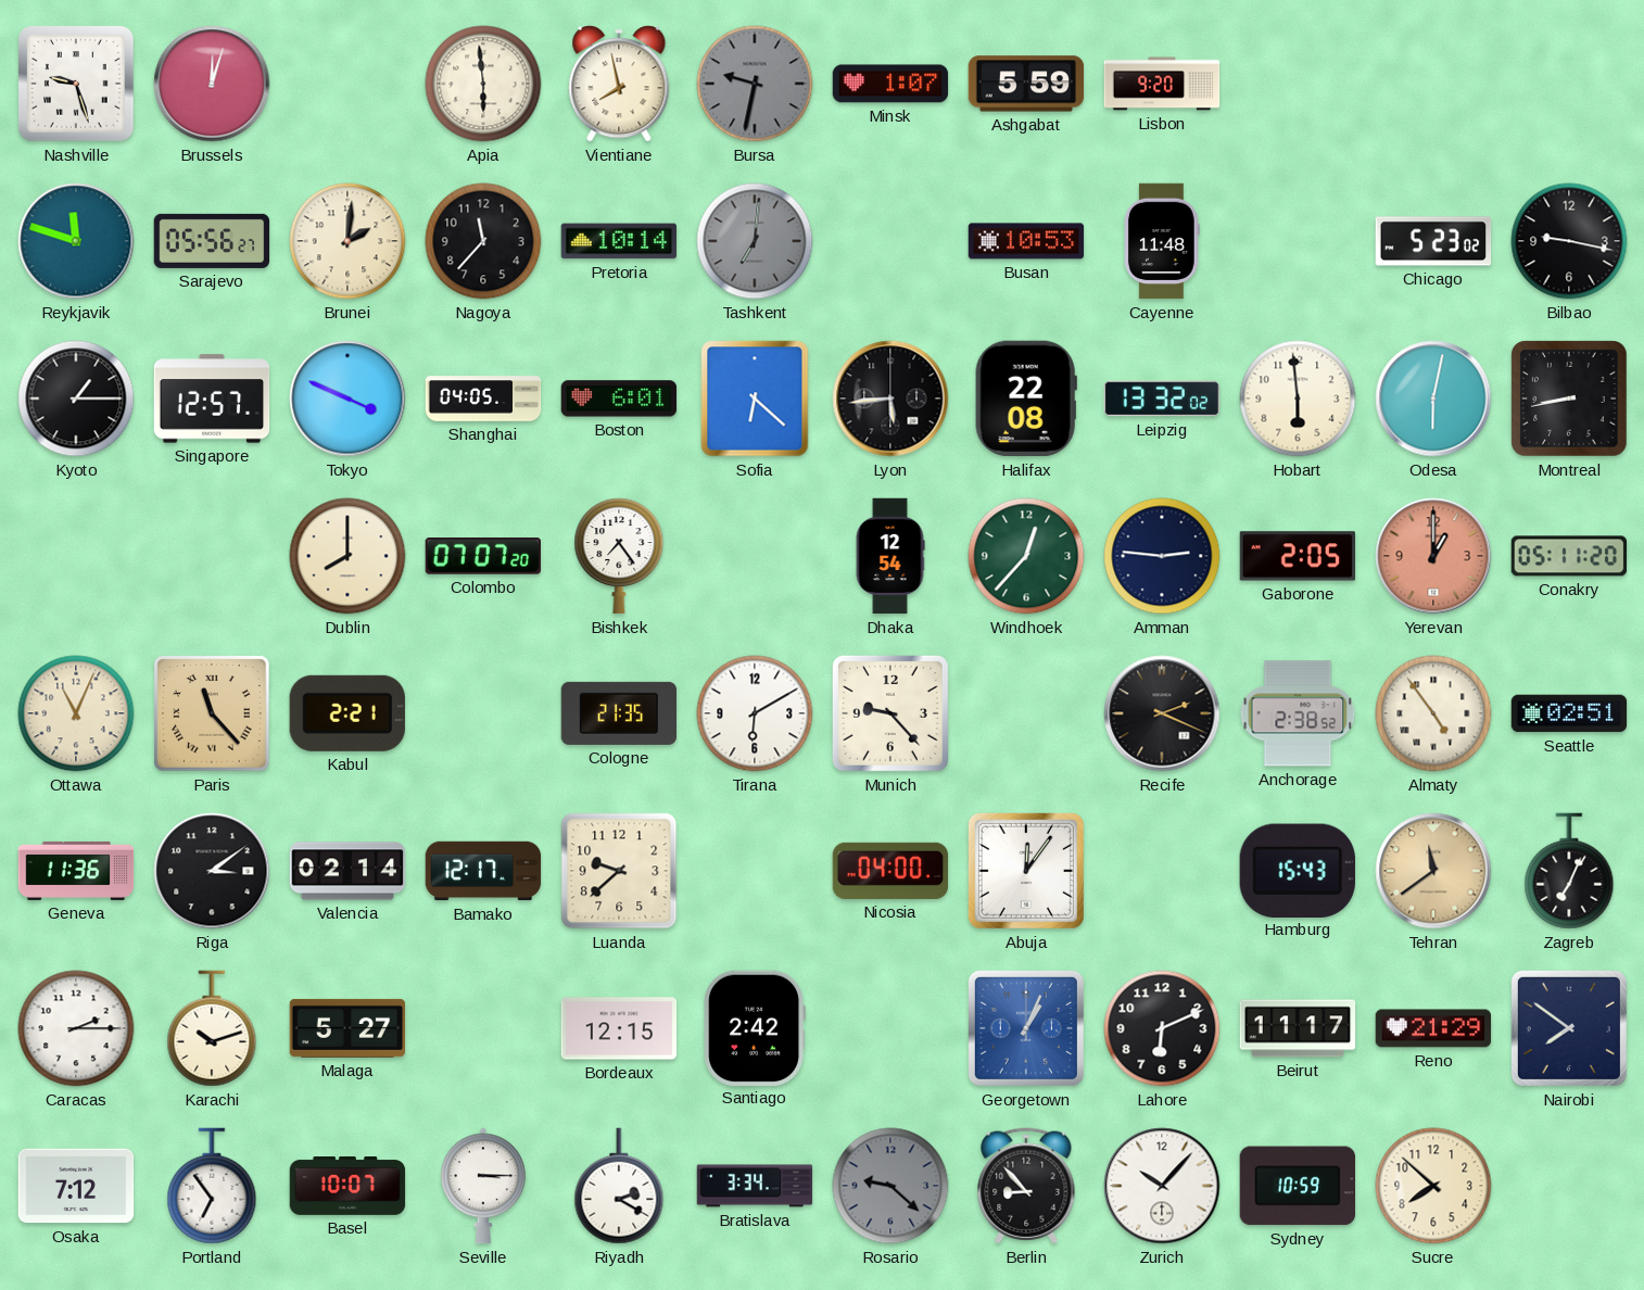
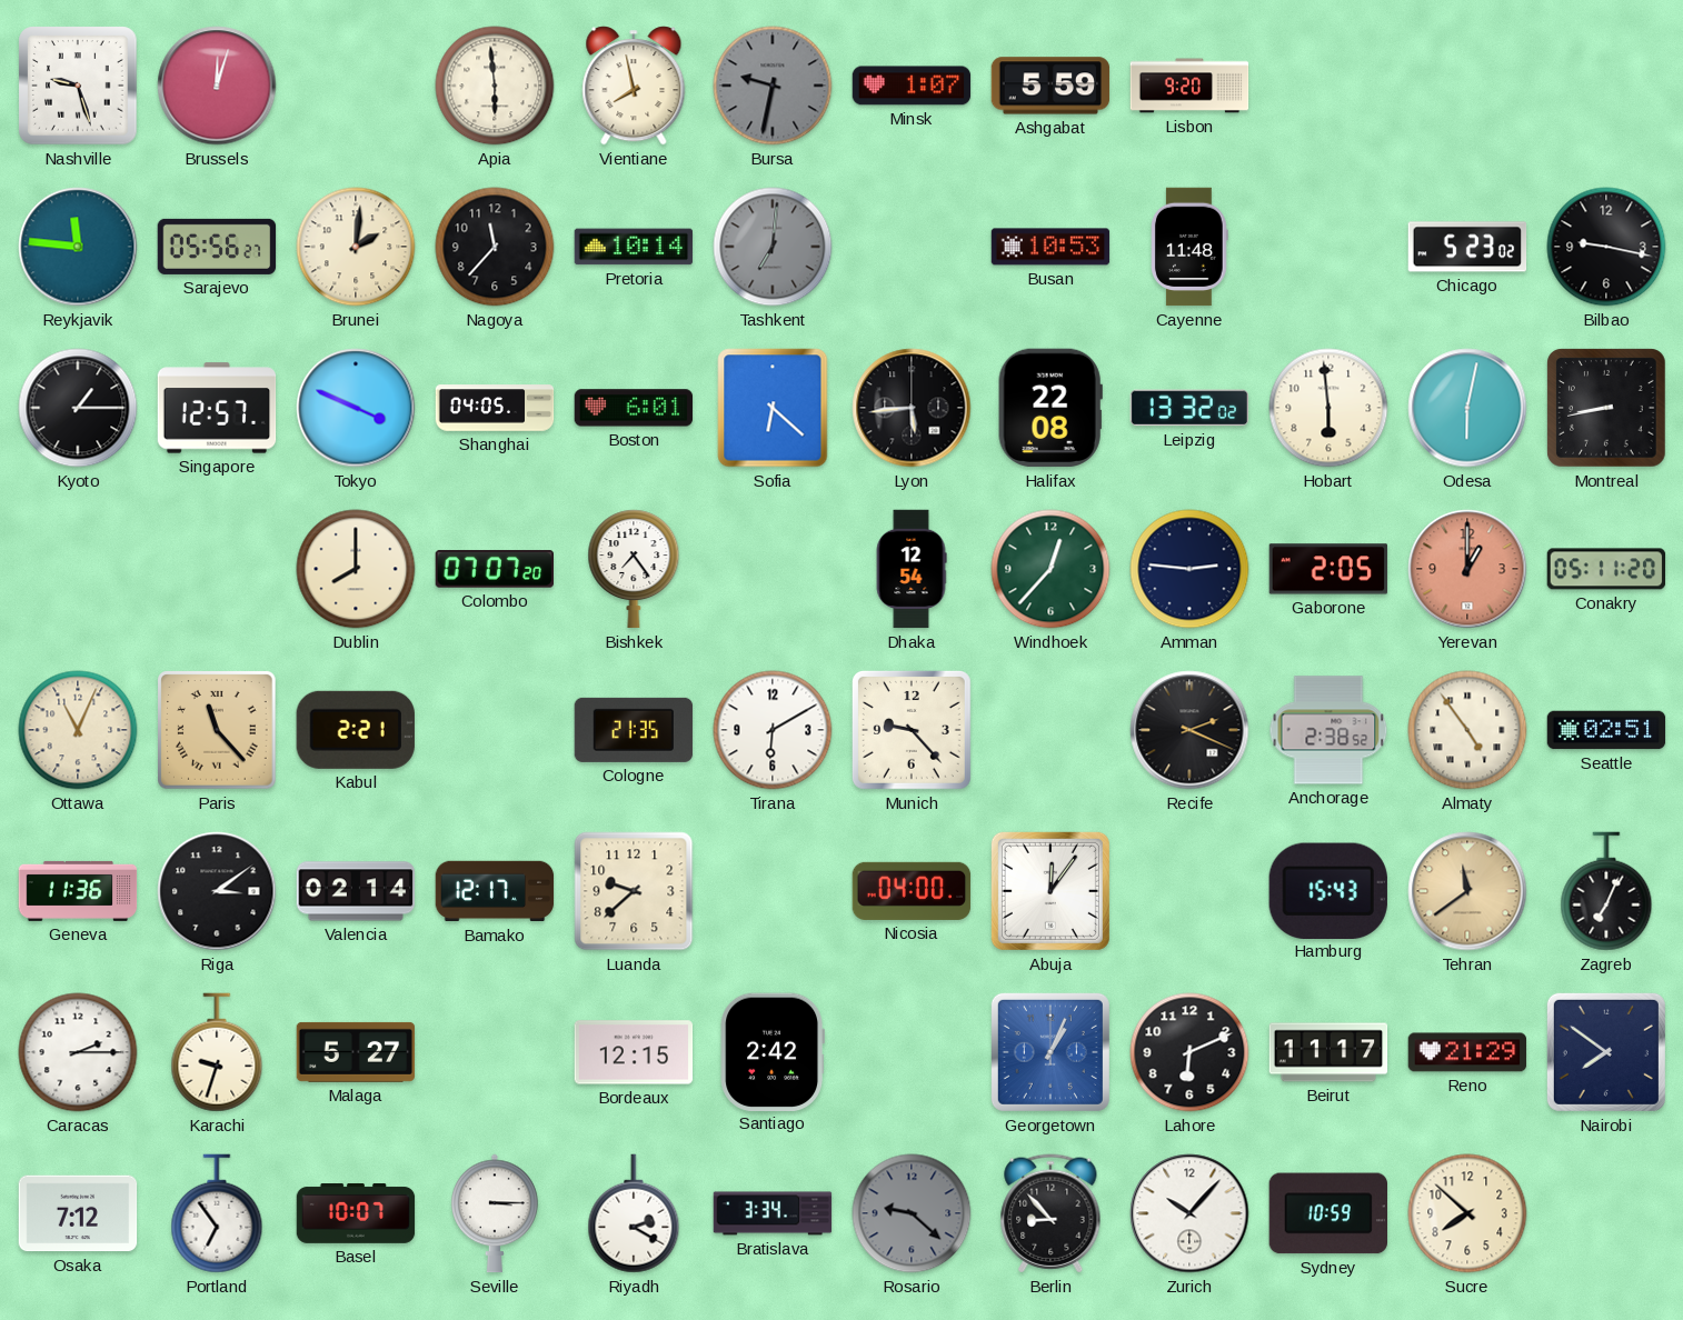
Reykjavik: 11:48 -> 11:46
Karachi: 10:12 -> 9:33
